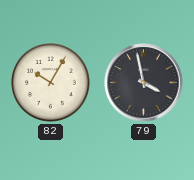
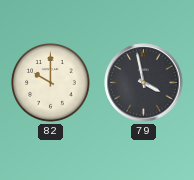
82: 10:05 -> 10:00
